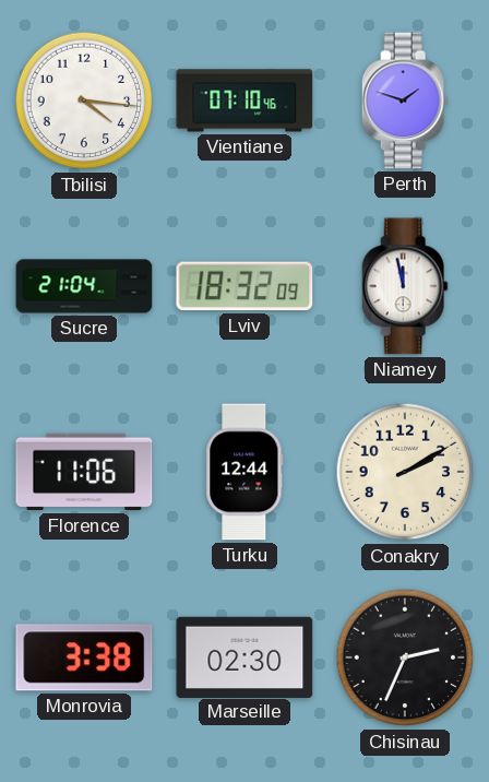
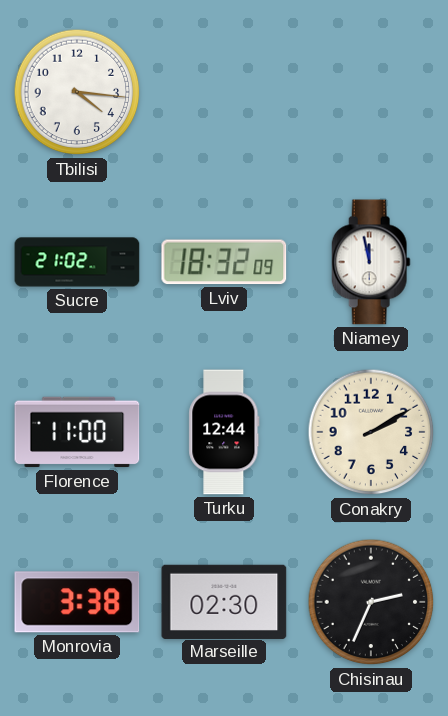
Vientiane: 07:10 -> none
Perth: 1:48 -> none
Sucre: 21:04 -> 21:02
Florence: 11:06 -> 11:00
